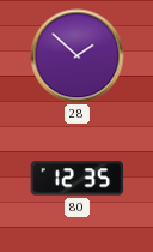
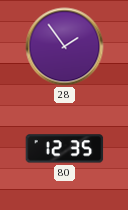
28: 1:52 -> 1:54
